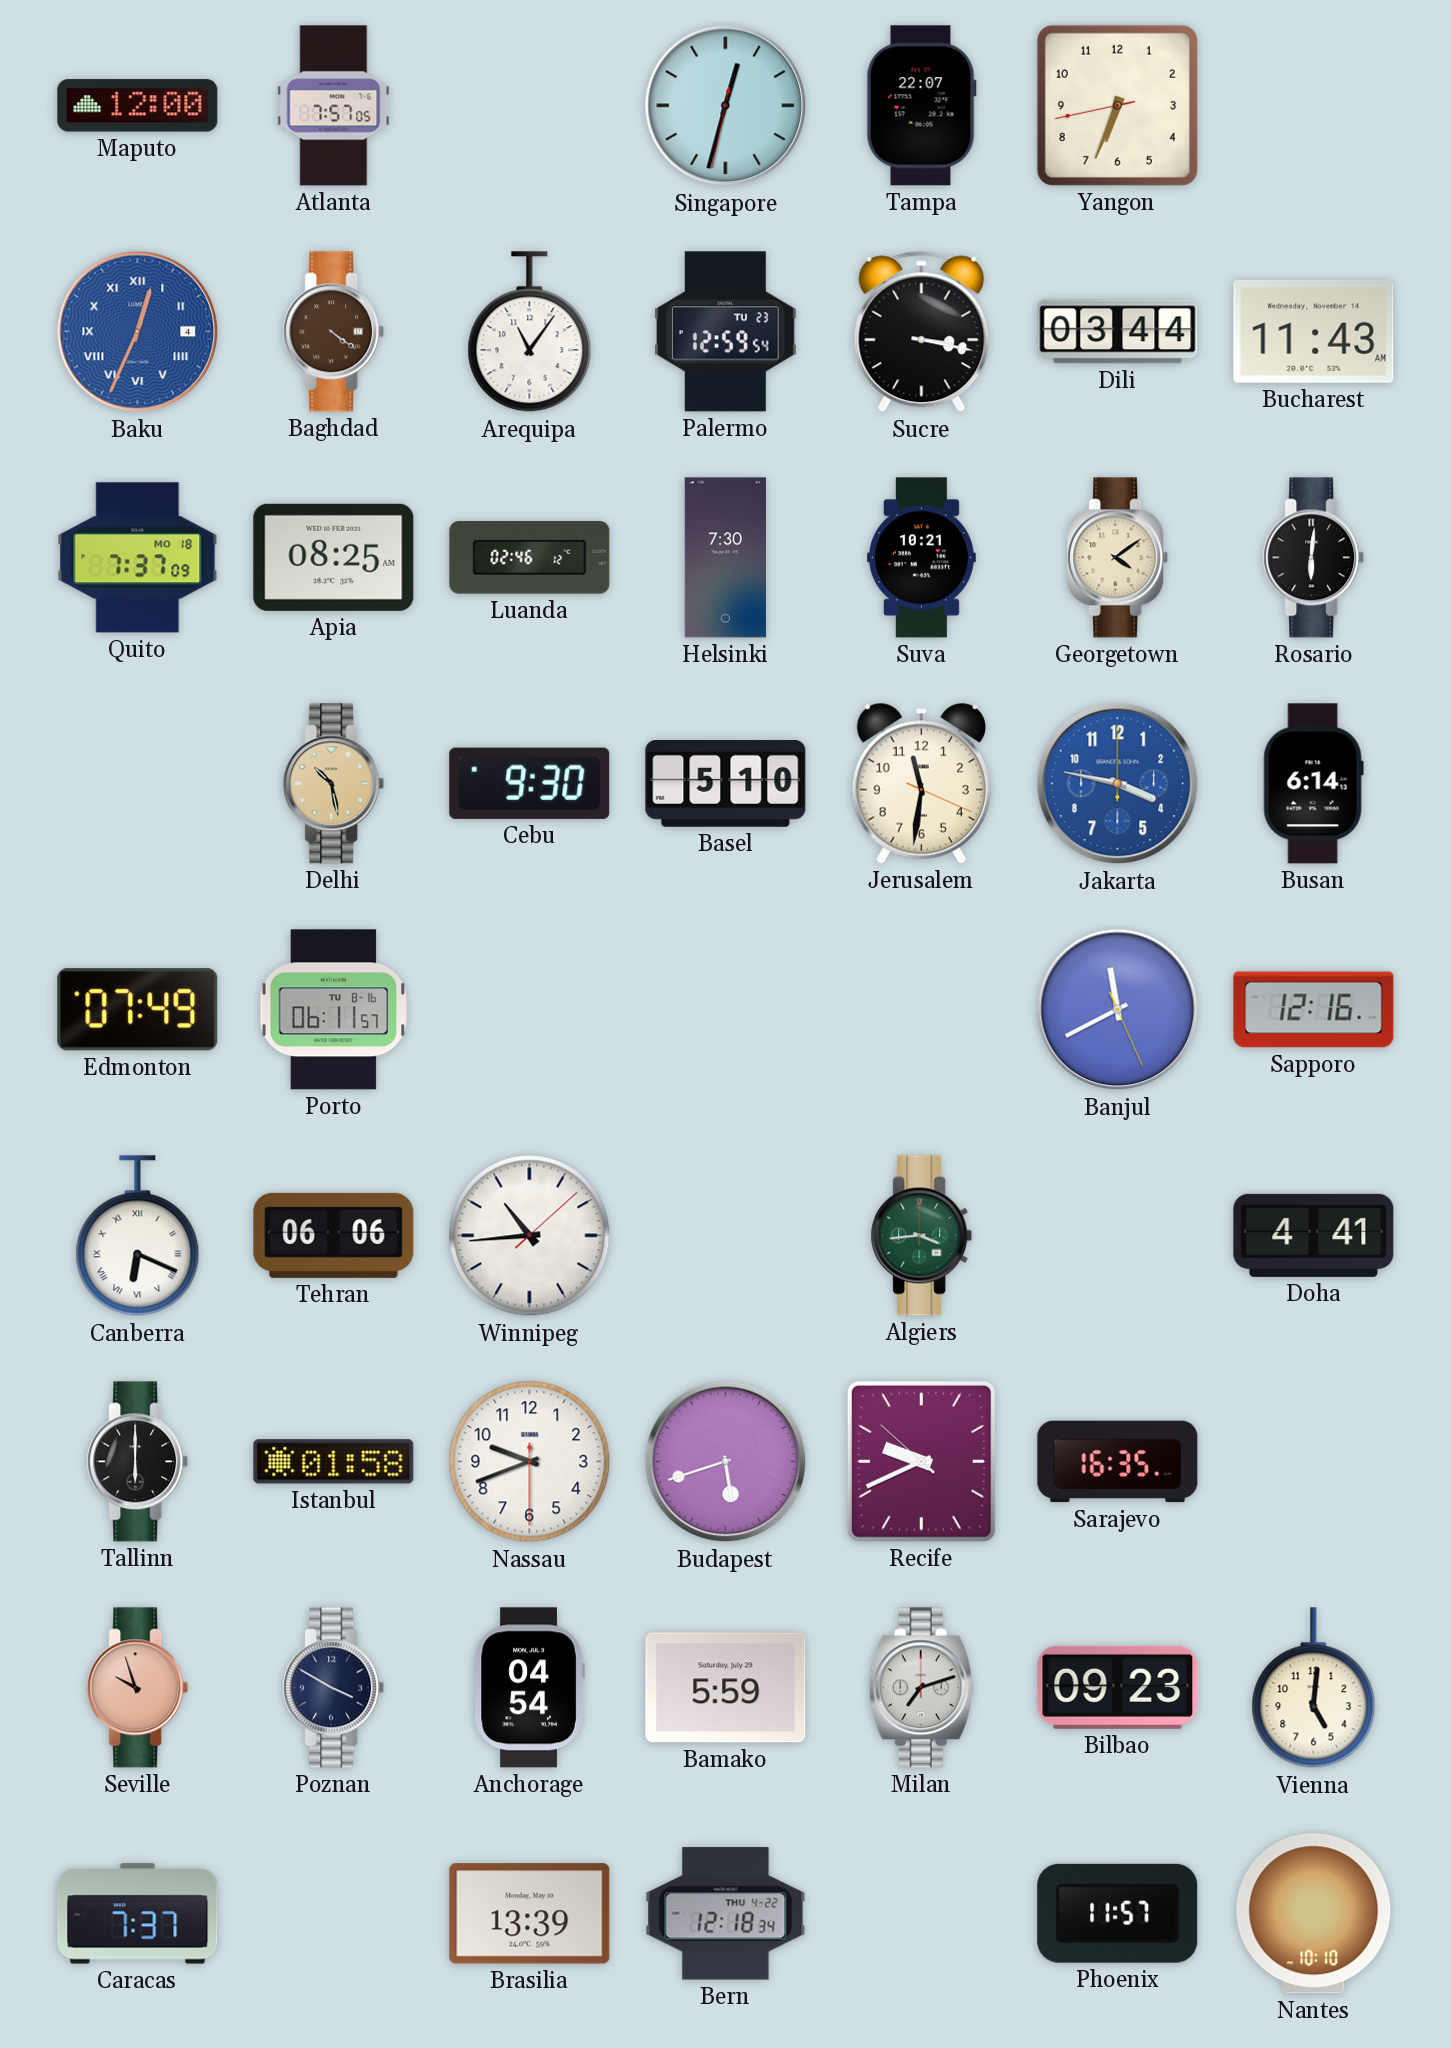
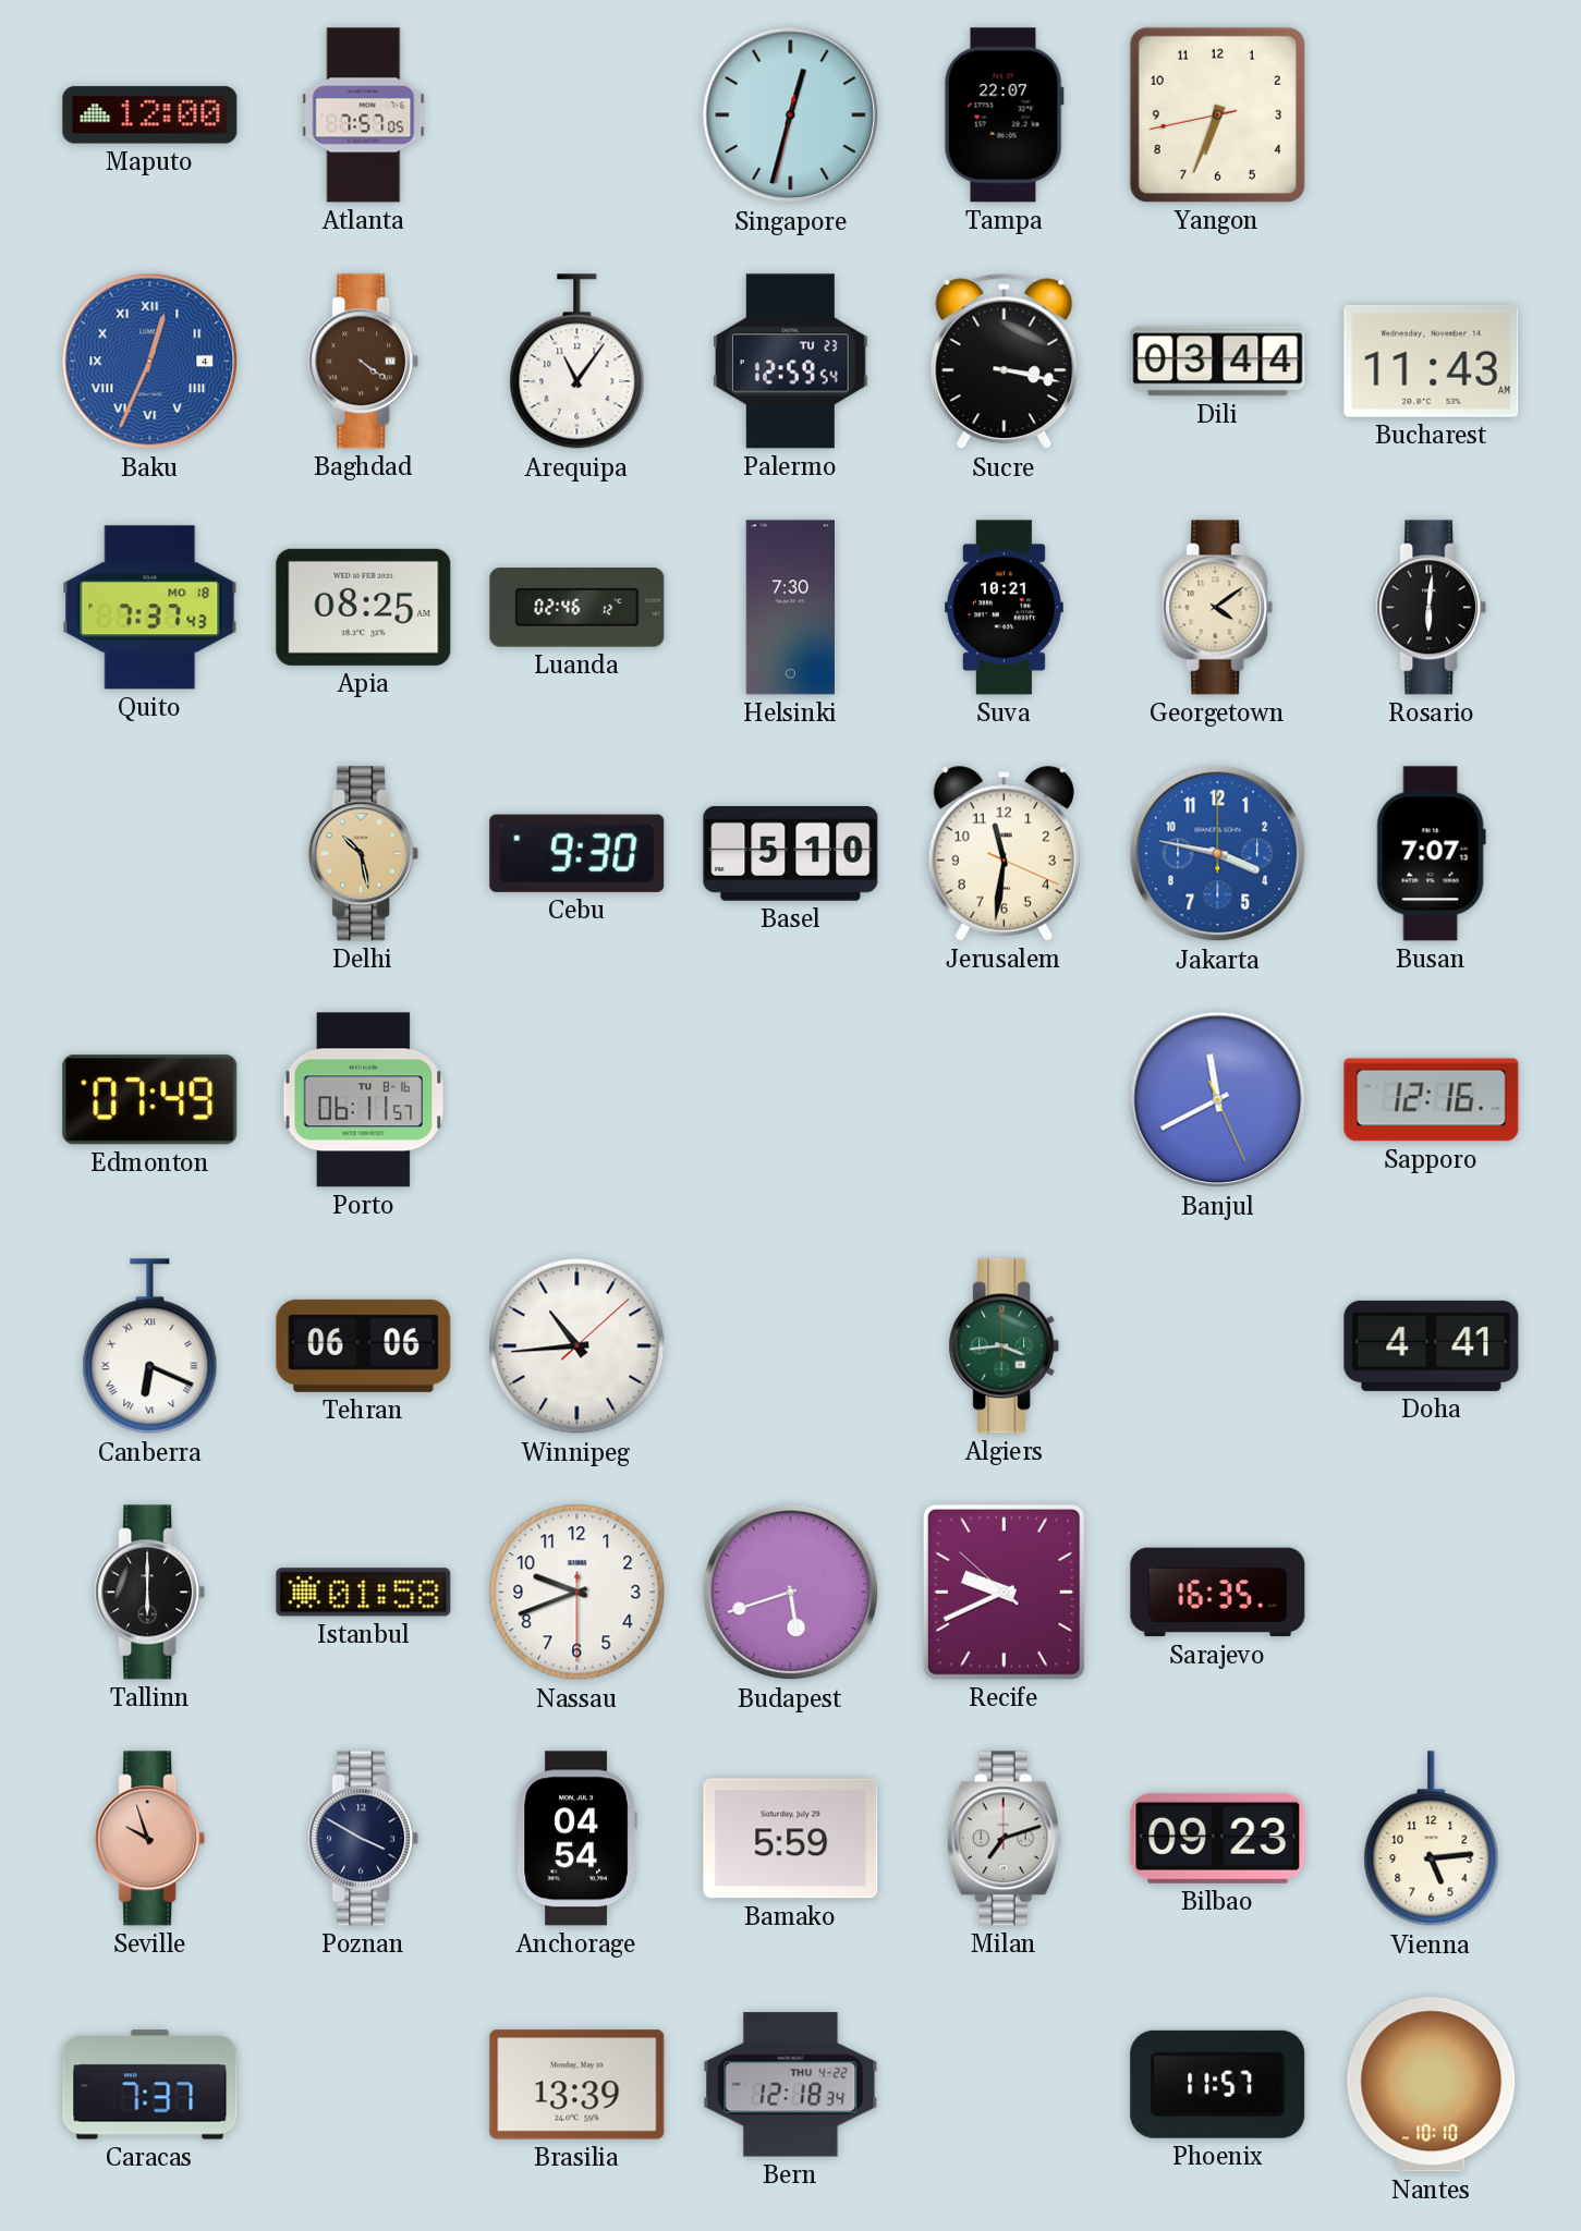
Quito: 7:37:09 -> 7:37:43
Busan: 6:14 -> 7:07
Vienna: 5:01 -> 5:14
